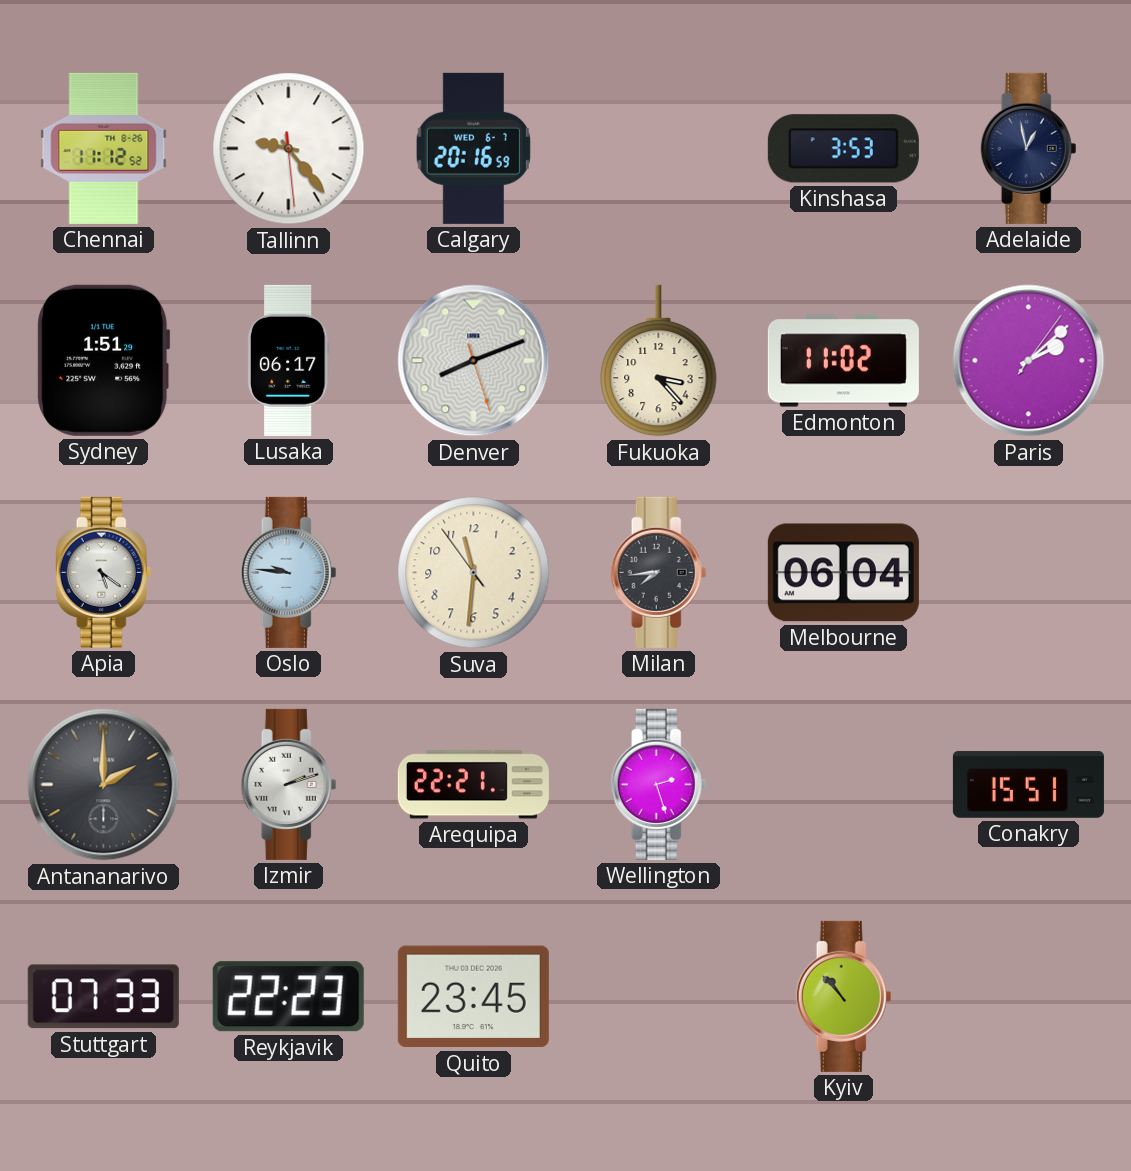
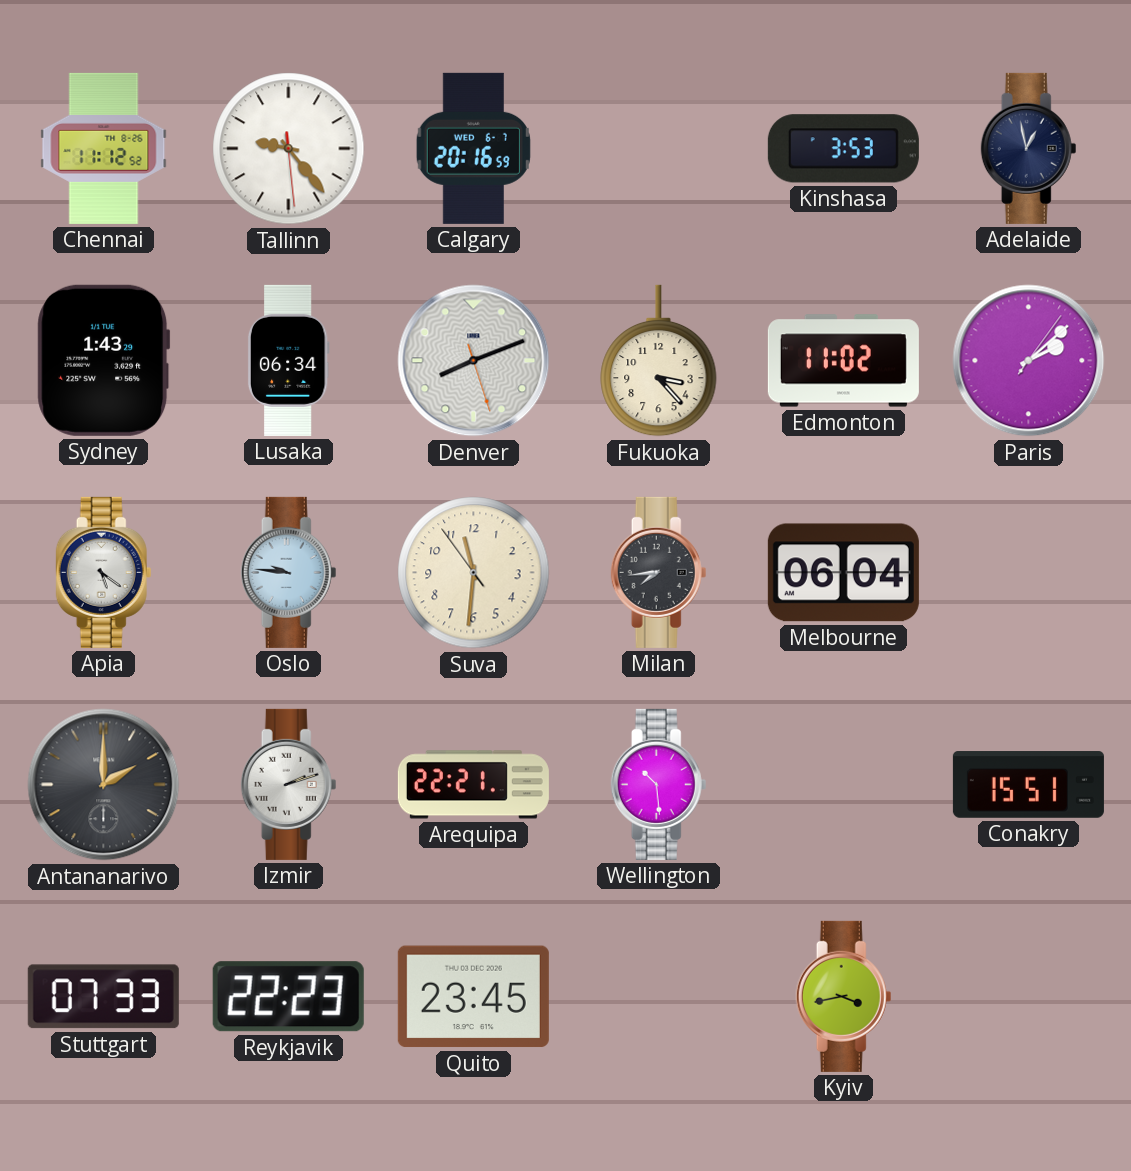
Sydney: 1:51 -> 1:43
Lusaka: 06:17 -> 06:34
Wellington: 2:27 -> 10:29
Kyiv: 10:53 -> 3:43
